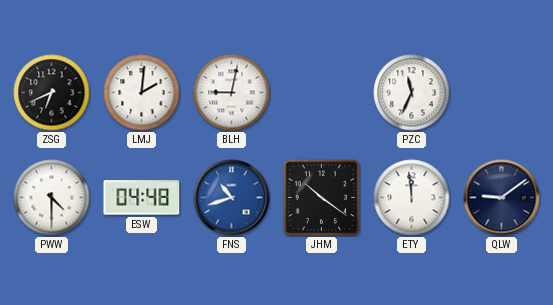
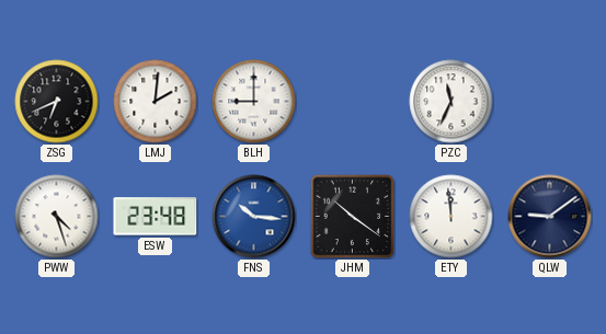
BLH: 9:02 -> 9:00
PWW: 4:30 -> 4:27
ESW: 04:48 -> 23:48
FNS: 10:42 -> 10:16
